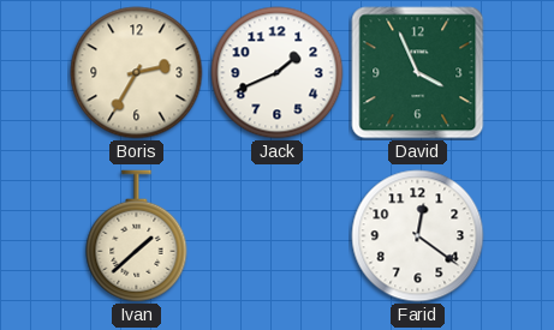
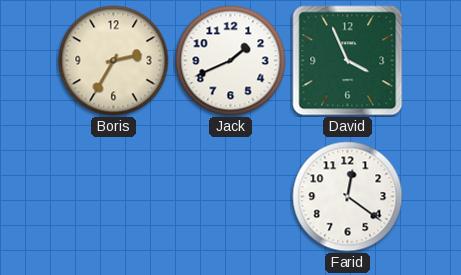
Ivan: 1:38 -> none
